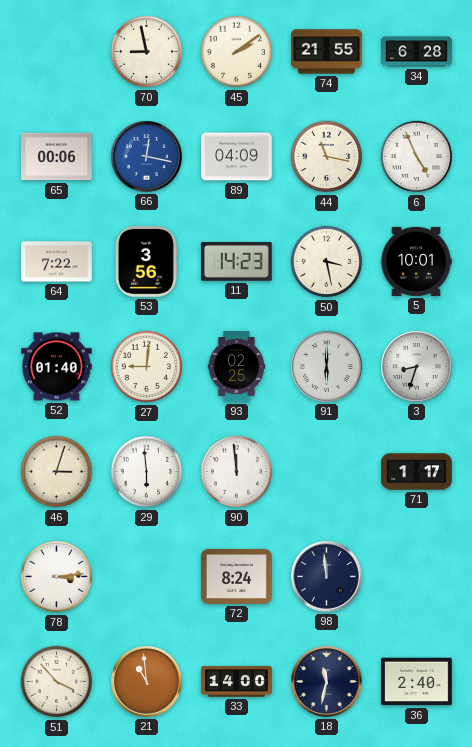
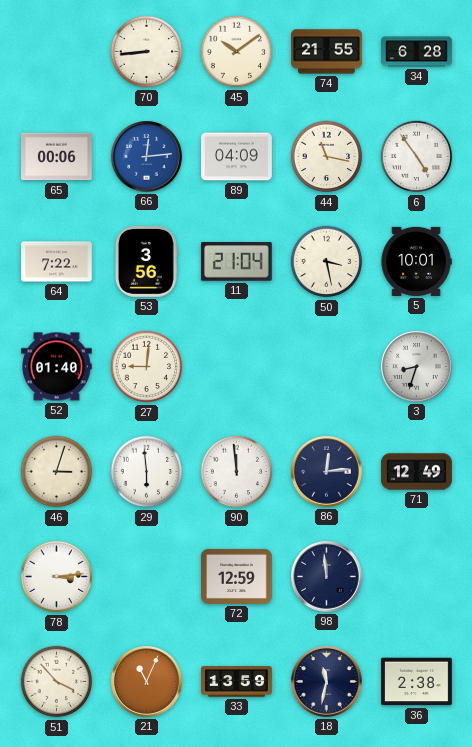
70: 8:58 -> 8:44
45: 2:09 -> 10:09
66: 12:17 -> 12:14
6: 4:56 -> 4:54
11: 14:23 -> 21:04
93: 02:25 -> none
91: 6:00 -> none
86: none -> 12:14
71: 1:17 -> 12:49
72: 8:24 -> 12:59
21: 10:59 -> 11:04
33: 14:00 -> 13:59
36: 2:40 -> 2:38
